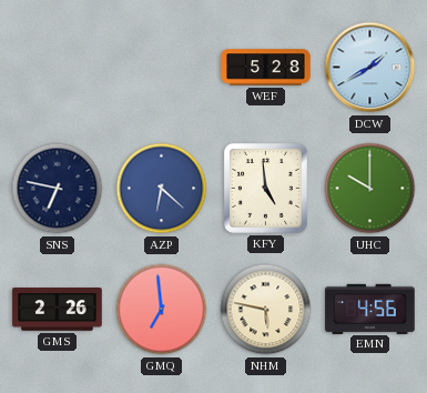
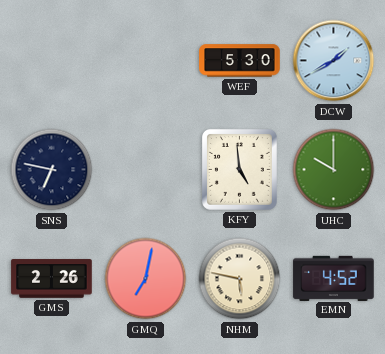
WEF: 5:28 -> 5:30
AZP: 6:22 -> none
GMQ: 6:59 -> 7:02
EMN: 4:56 -> 4:52
